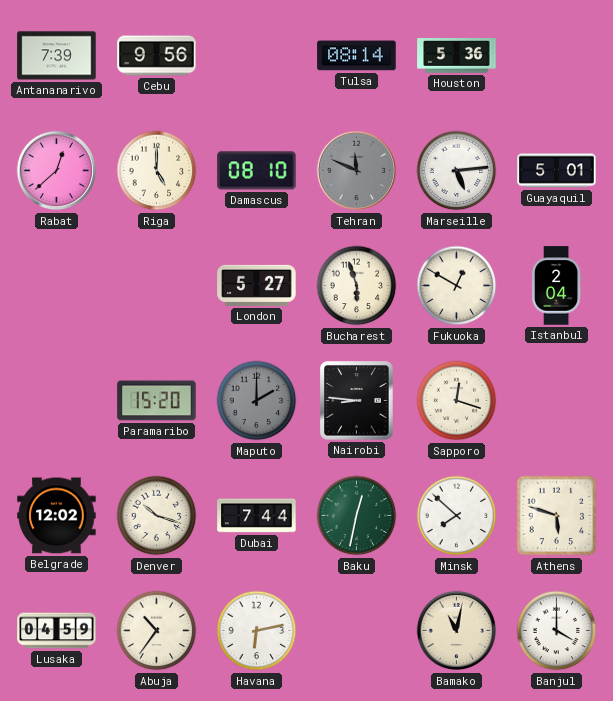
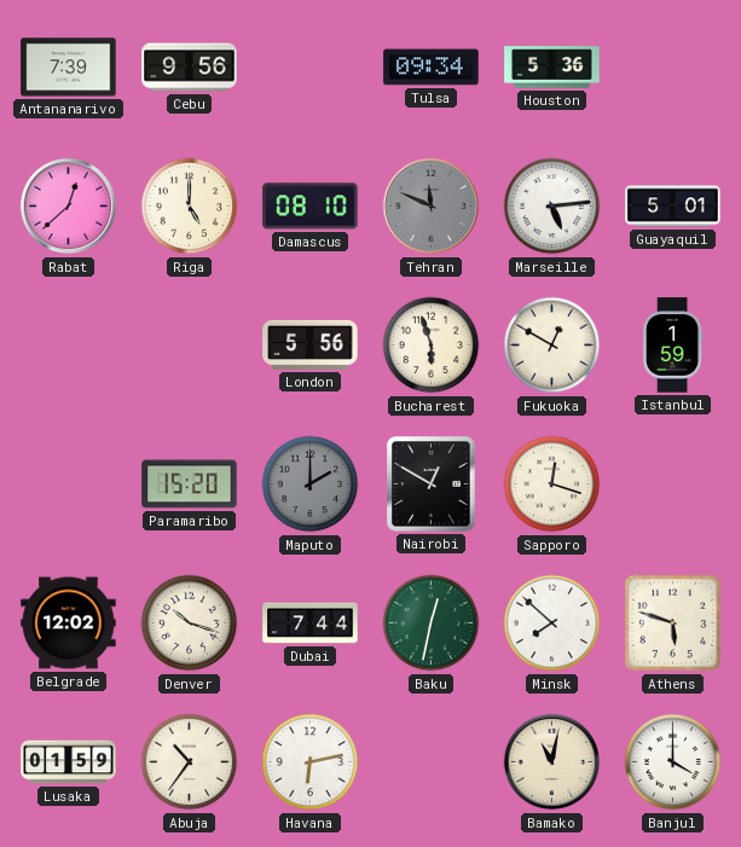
Tulsa: 08:14 -> 09:34
London: 5:27 -> 5:56
Istanbul: 2:04 -> 1:59
Nairobi: 8:46 -> 12:50
Lusaka: 04:59 -> 01:59
